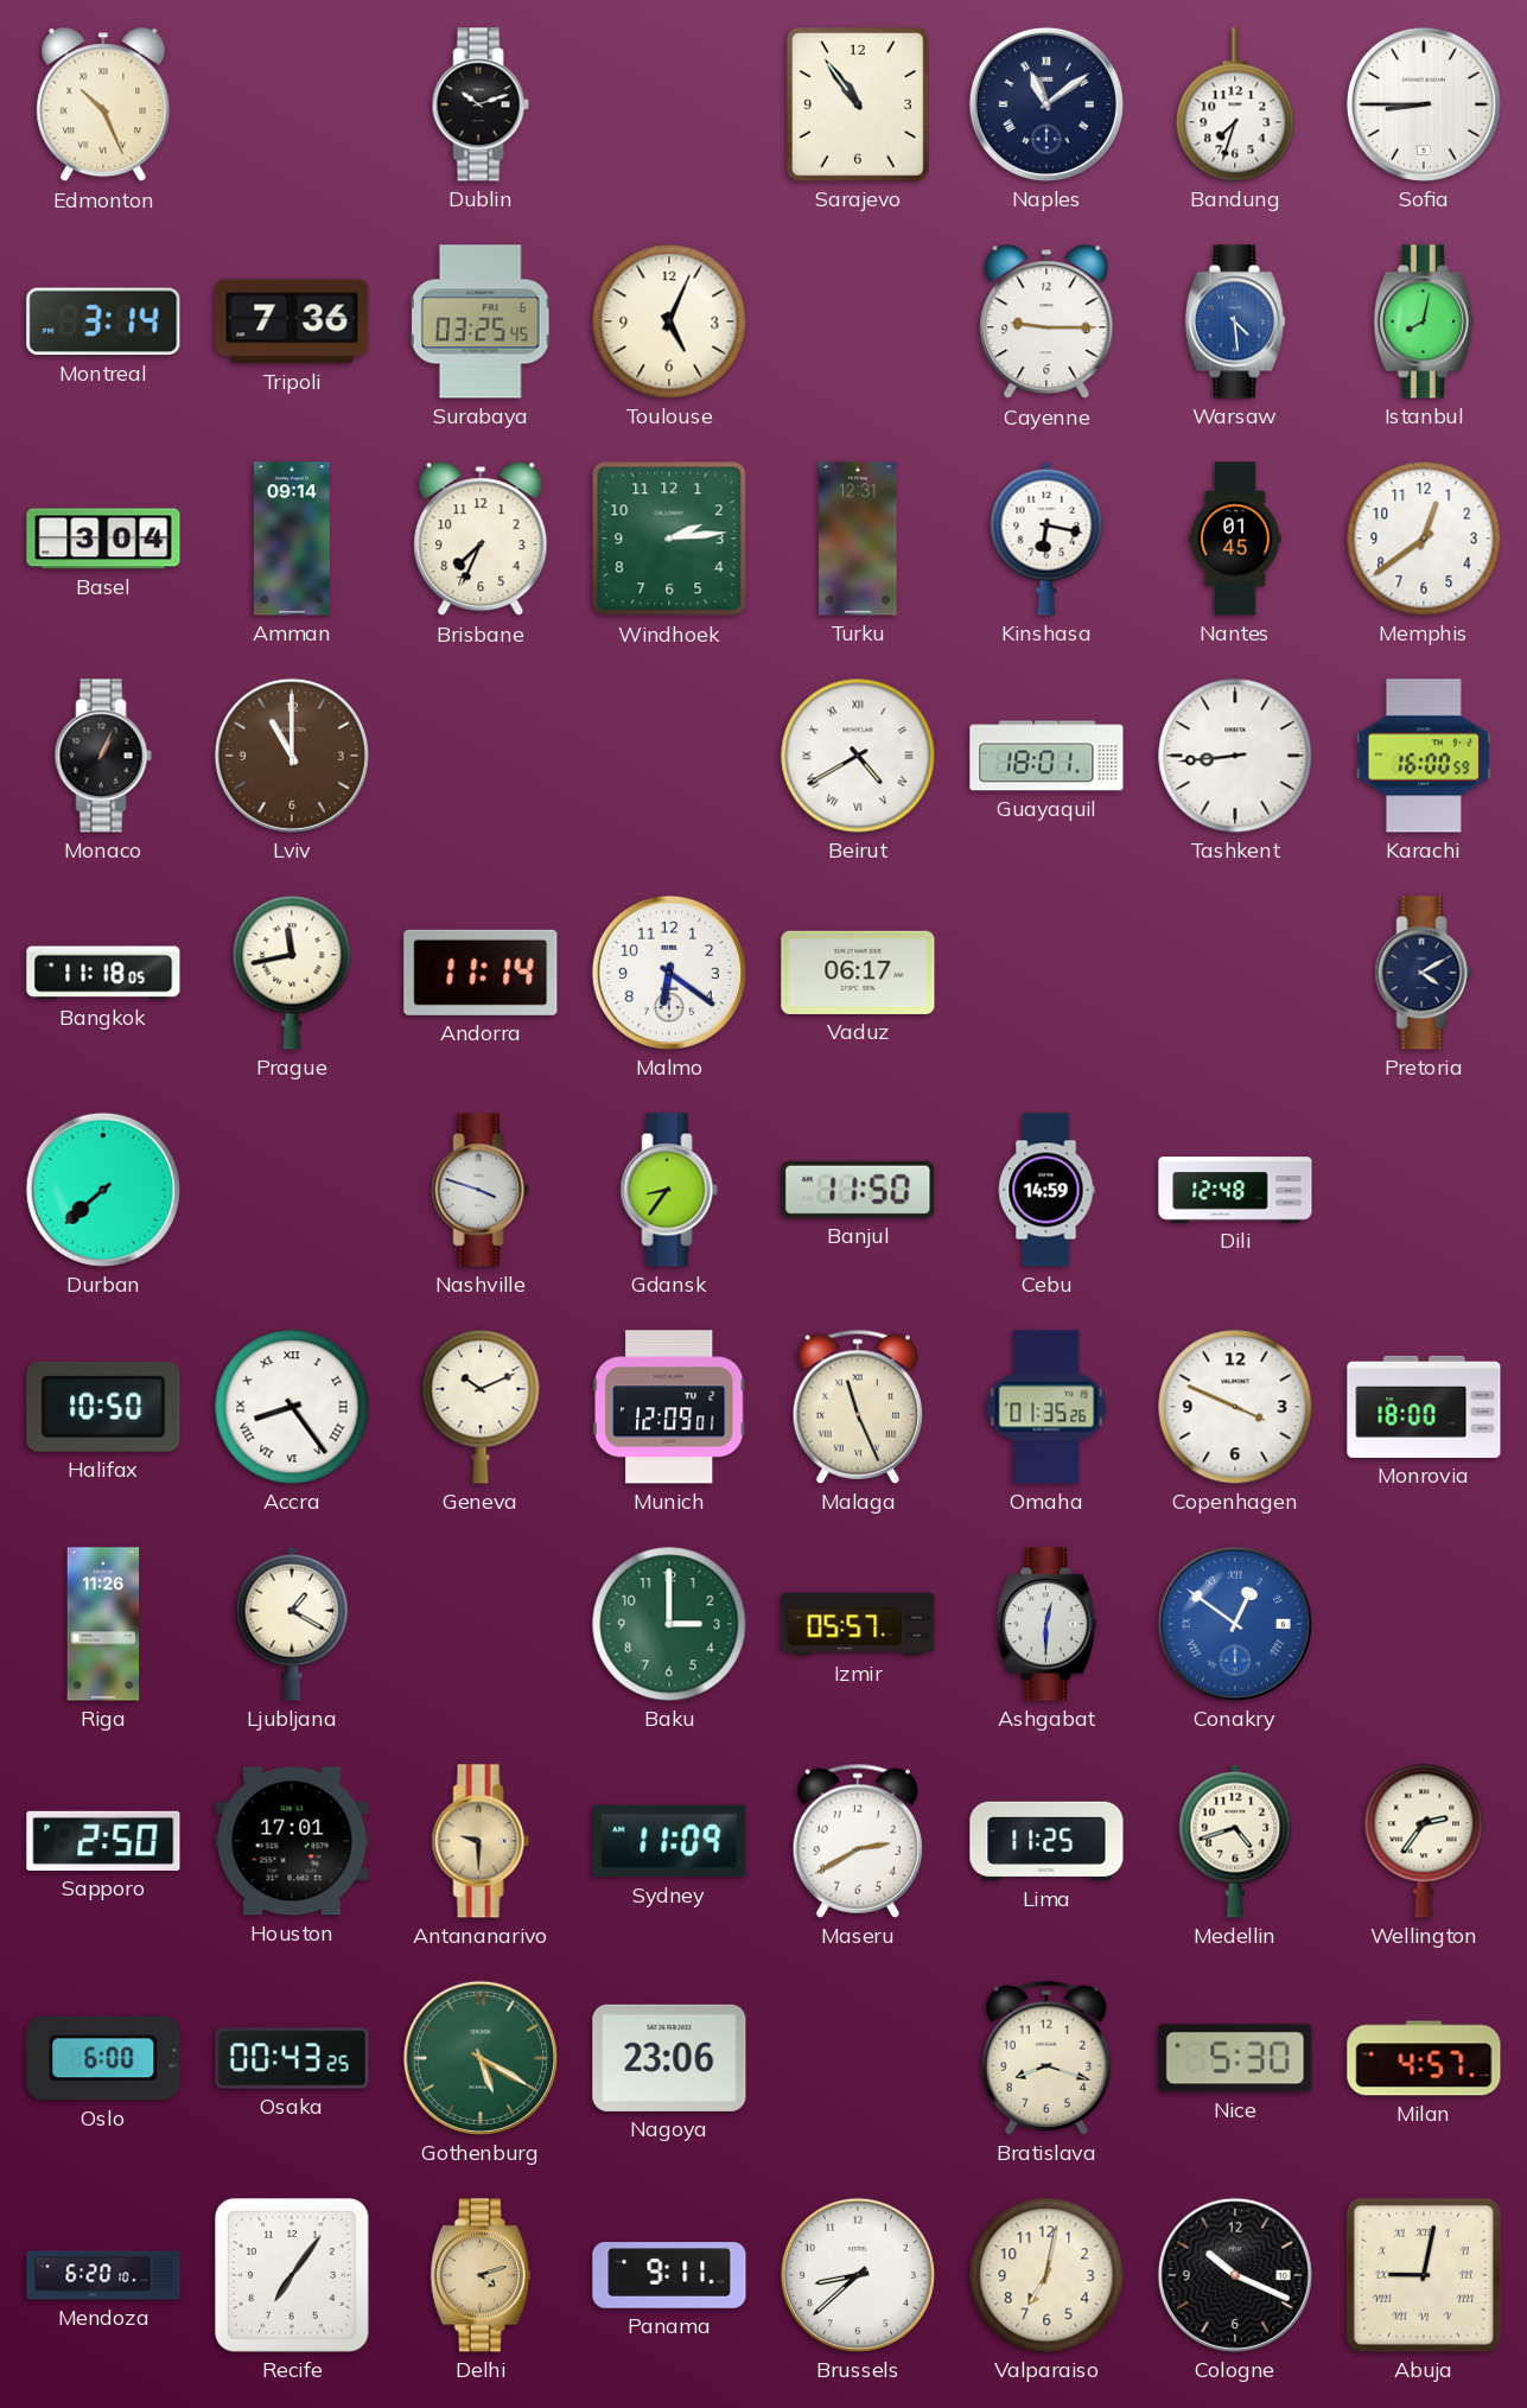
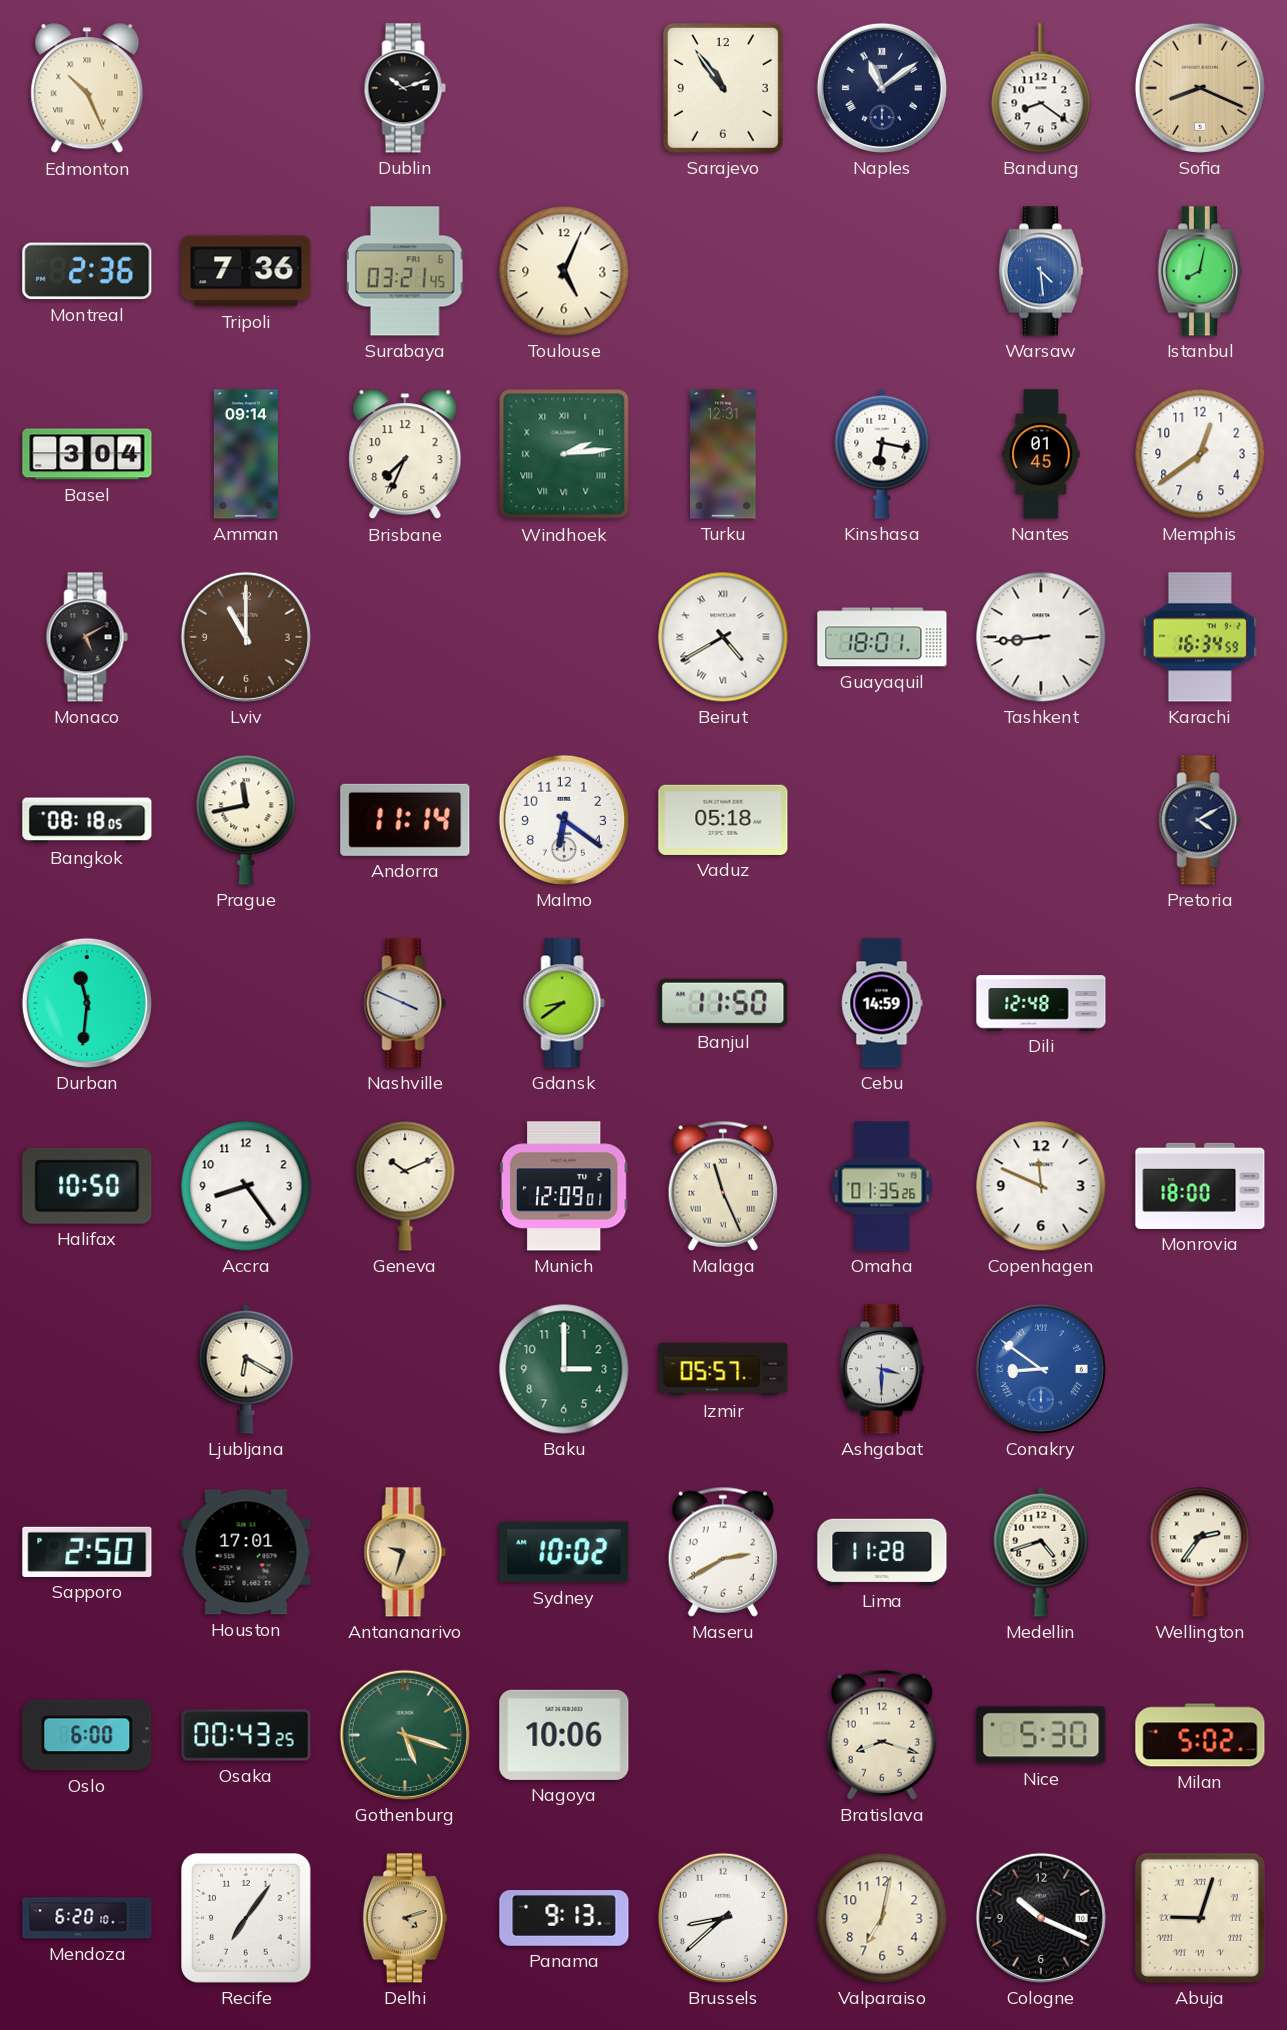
Bandung: 7:33 -> 8:21
Sofia: 8:45 -> 8:19
Sofia dial: white -> champagne
Montreal: 3:14 -> 2:36
Surabaya: 03:25 -> 03:21
Cayenne: 9:15 -> none
Windhoek numerals: Arabic -> Roman
Monaco: 1:04 -> 5:10
Karachi: 16:00 -> 16:34
Bangkok: 11:18 -> 08:18
Vaduz: 06:17 -> 05:18
Durban: 7:38 -> 11:31
Nashville: 3:48 -> 3:49
Gdansk: 8:36 -> 8:39
Accra numerals: Roman -> Arabic
Copenhagen: 3:49 -> 11:49
Riga: 11:26 -> none
Ljubljana: 1:20 -> 6:20
Ashgabat: 12:30 -> 3:30
Conakry: 12:51 -> 8:51
Antananarivo: 9:30 -> 9:33
Sydney: 11:09 -> 10:02
Lima: 11:25 -> 11:28
Gothenburg: 5:20 -> 5:18
Nagoya: 23:06 -> 10:06
Milan: 4:57 -> 5:02
Panama: 9:11 -> 9:13
Abuja: 9:02 -> 9:03
